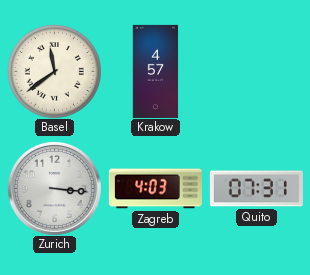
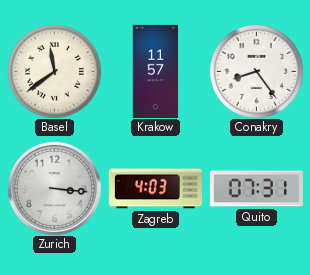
Krakow: 4:57 -> 11:57
Conakry: none -> 8:24
